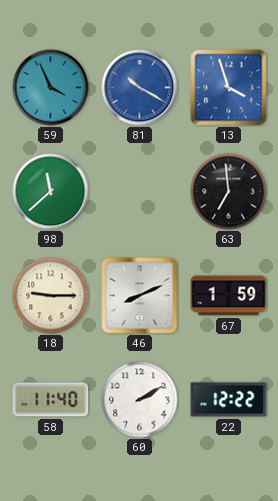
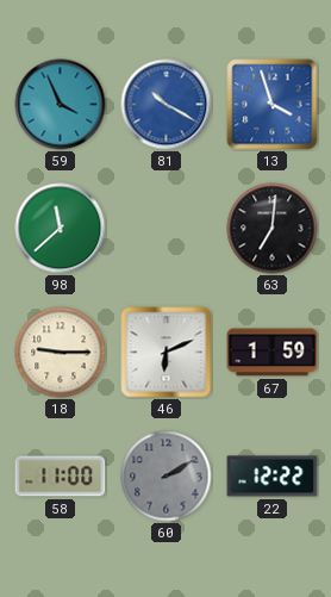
63: 6:59 -> 7:01
46: 8:11 -> 6:11
58: 11:40 -> 11:00
60 dial: white -> grey
